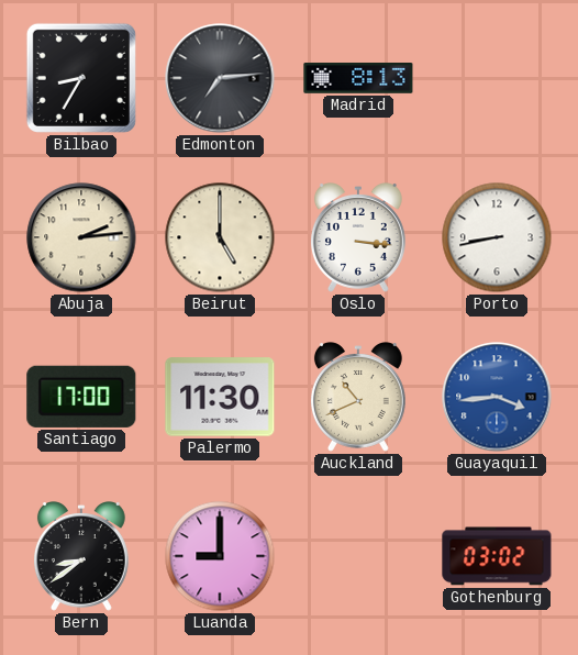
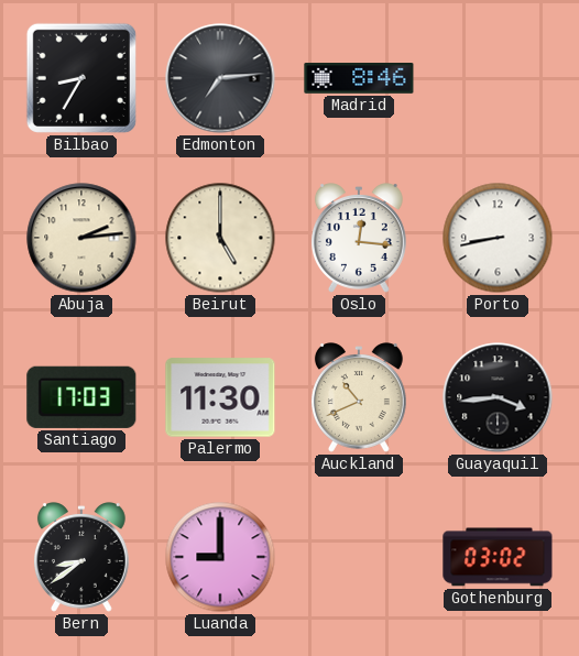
Madrid: 8:13 -> 8:46
Oslo: 3:16 -> 12:16
Santiago: 17:00 -> 17:03
Guayaquil dial: blue -> black
